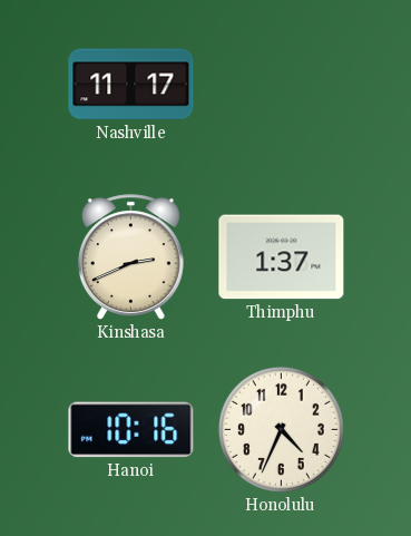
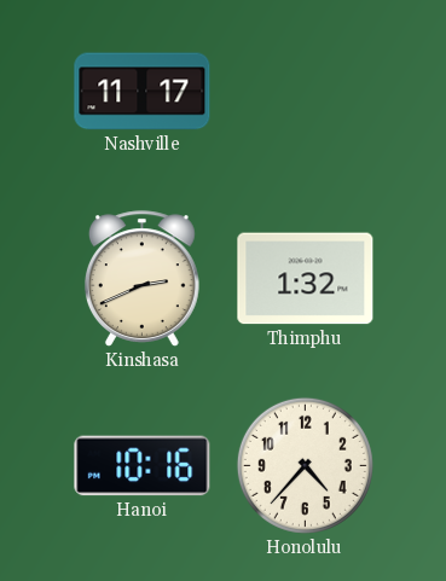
Thimphu: 1:37 -> 1:32
Honolulu: 4:34 -> 4:37
